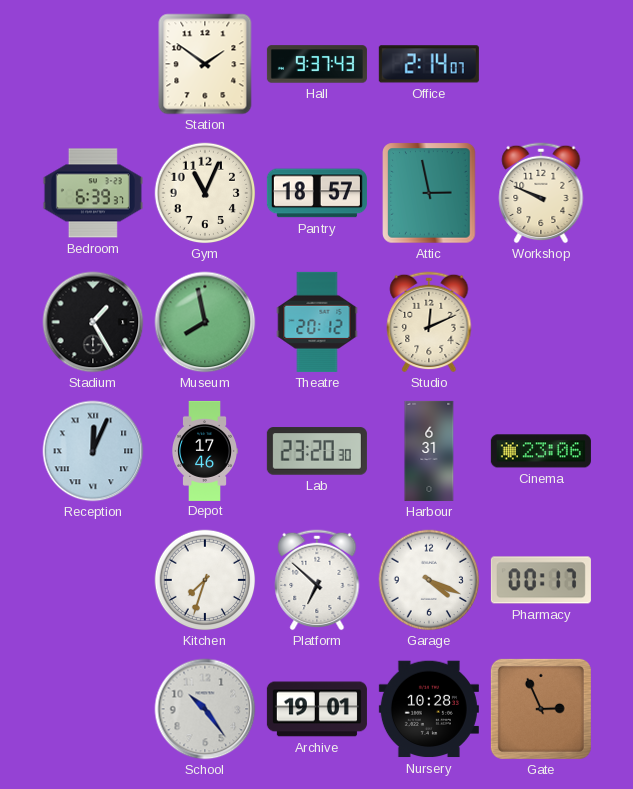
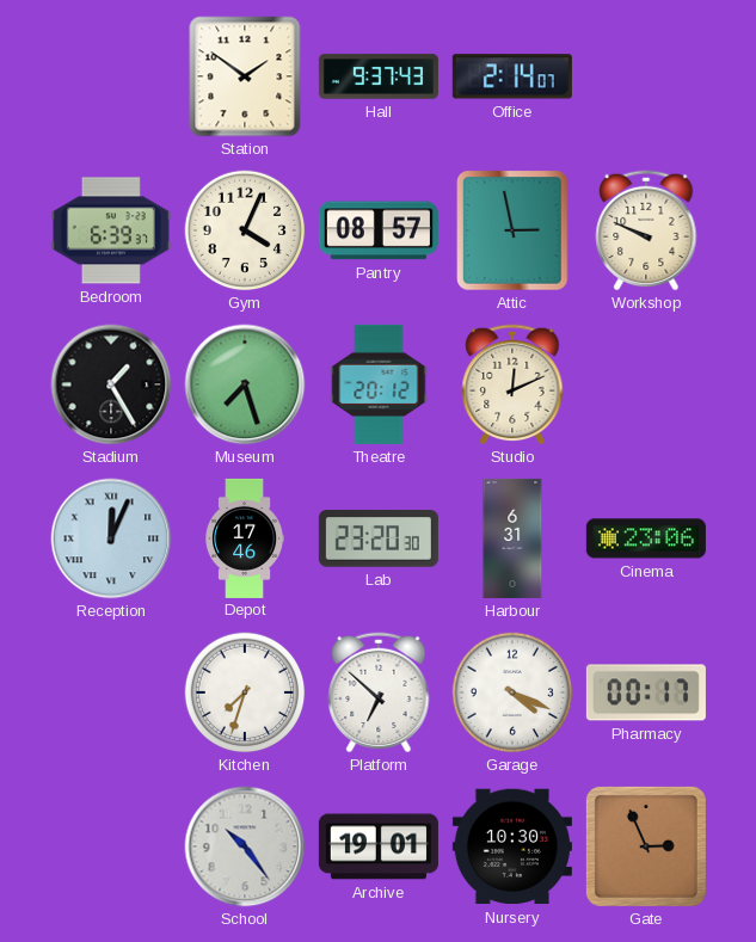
Gym: 11:04 -> 4:04
Pantry: 18:57 -> 08:57
Museum: 7:58 -> 7:27
Nursery: 10:28 -> 10:30
